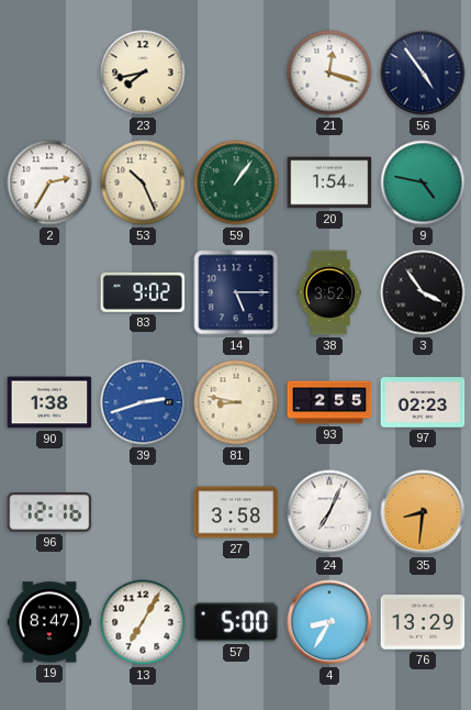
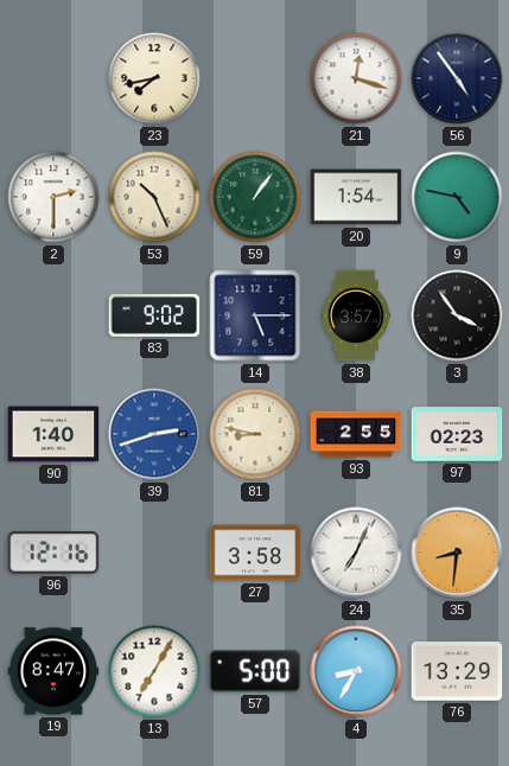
2: 2:35 -> 2:30
38: 3:52 -> 3:57
90: 1:38 -> 1:40
